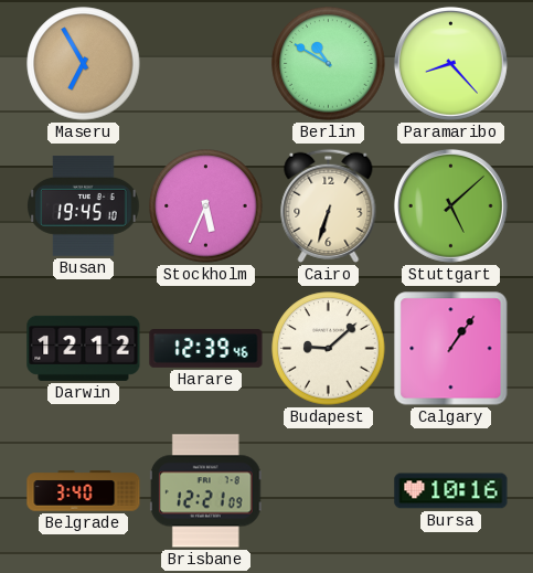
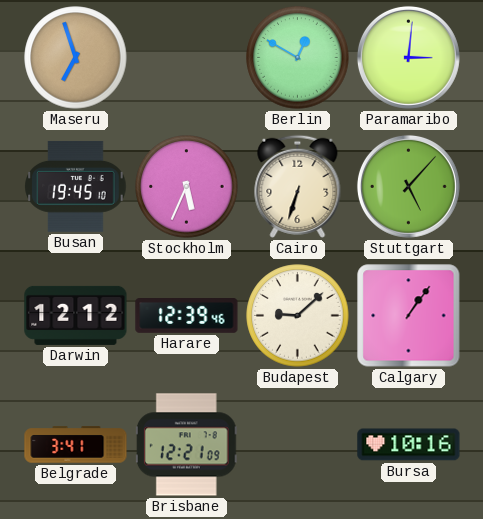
Maseru: 6:55 -> 6:57
Berlin: 10:50 -> 12:50
Paramaribo: 8:23 -> 3:01
Stuttgart: 5:08 -> 5:07
Belgrade: 3:40 -> 3:41
